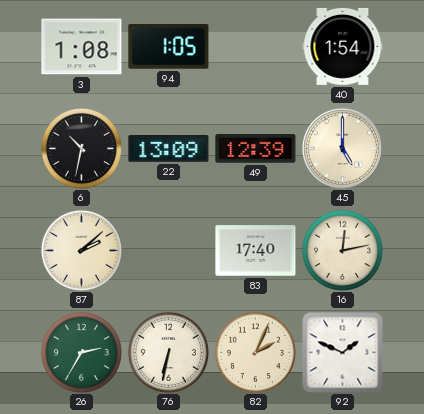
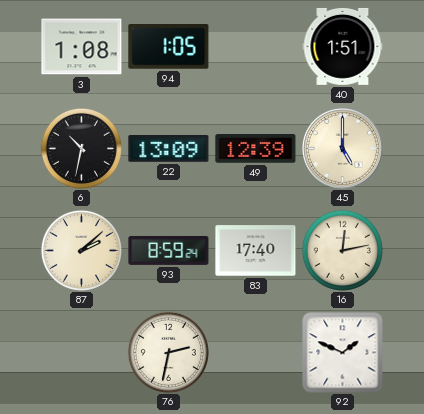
40: 1:54 -> 1:51
93: none -> 8:59
26: 2:35 -> none
76: 6:32 -> 2:32
82: 2:04 -> none
